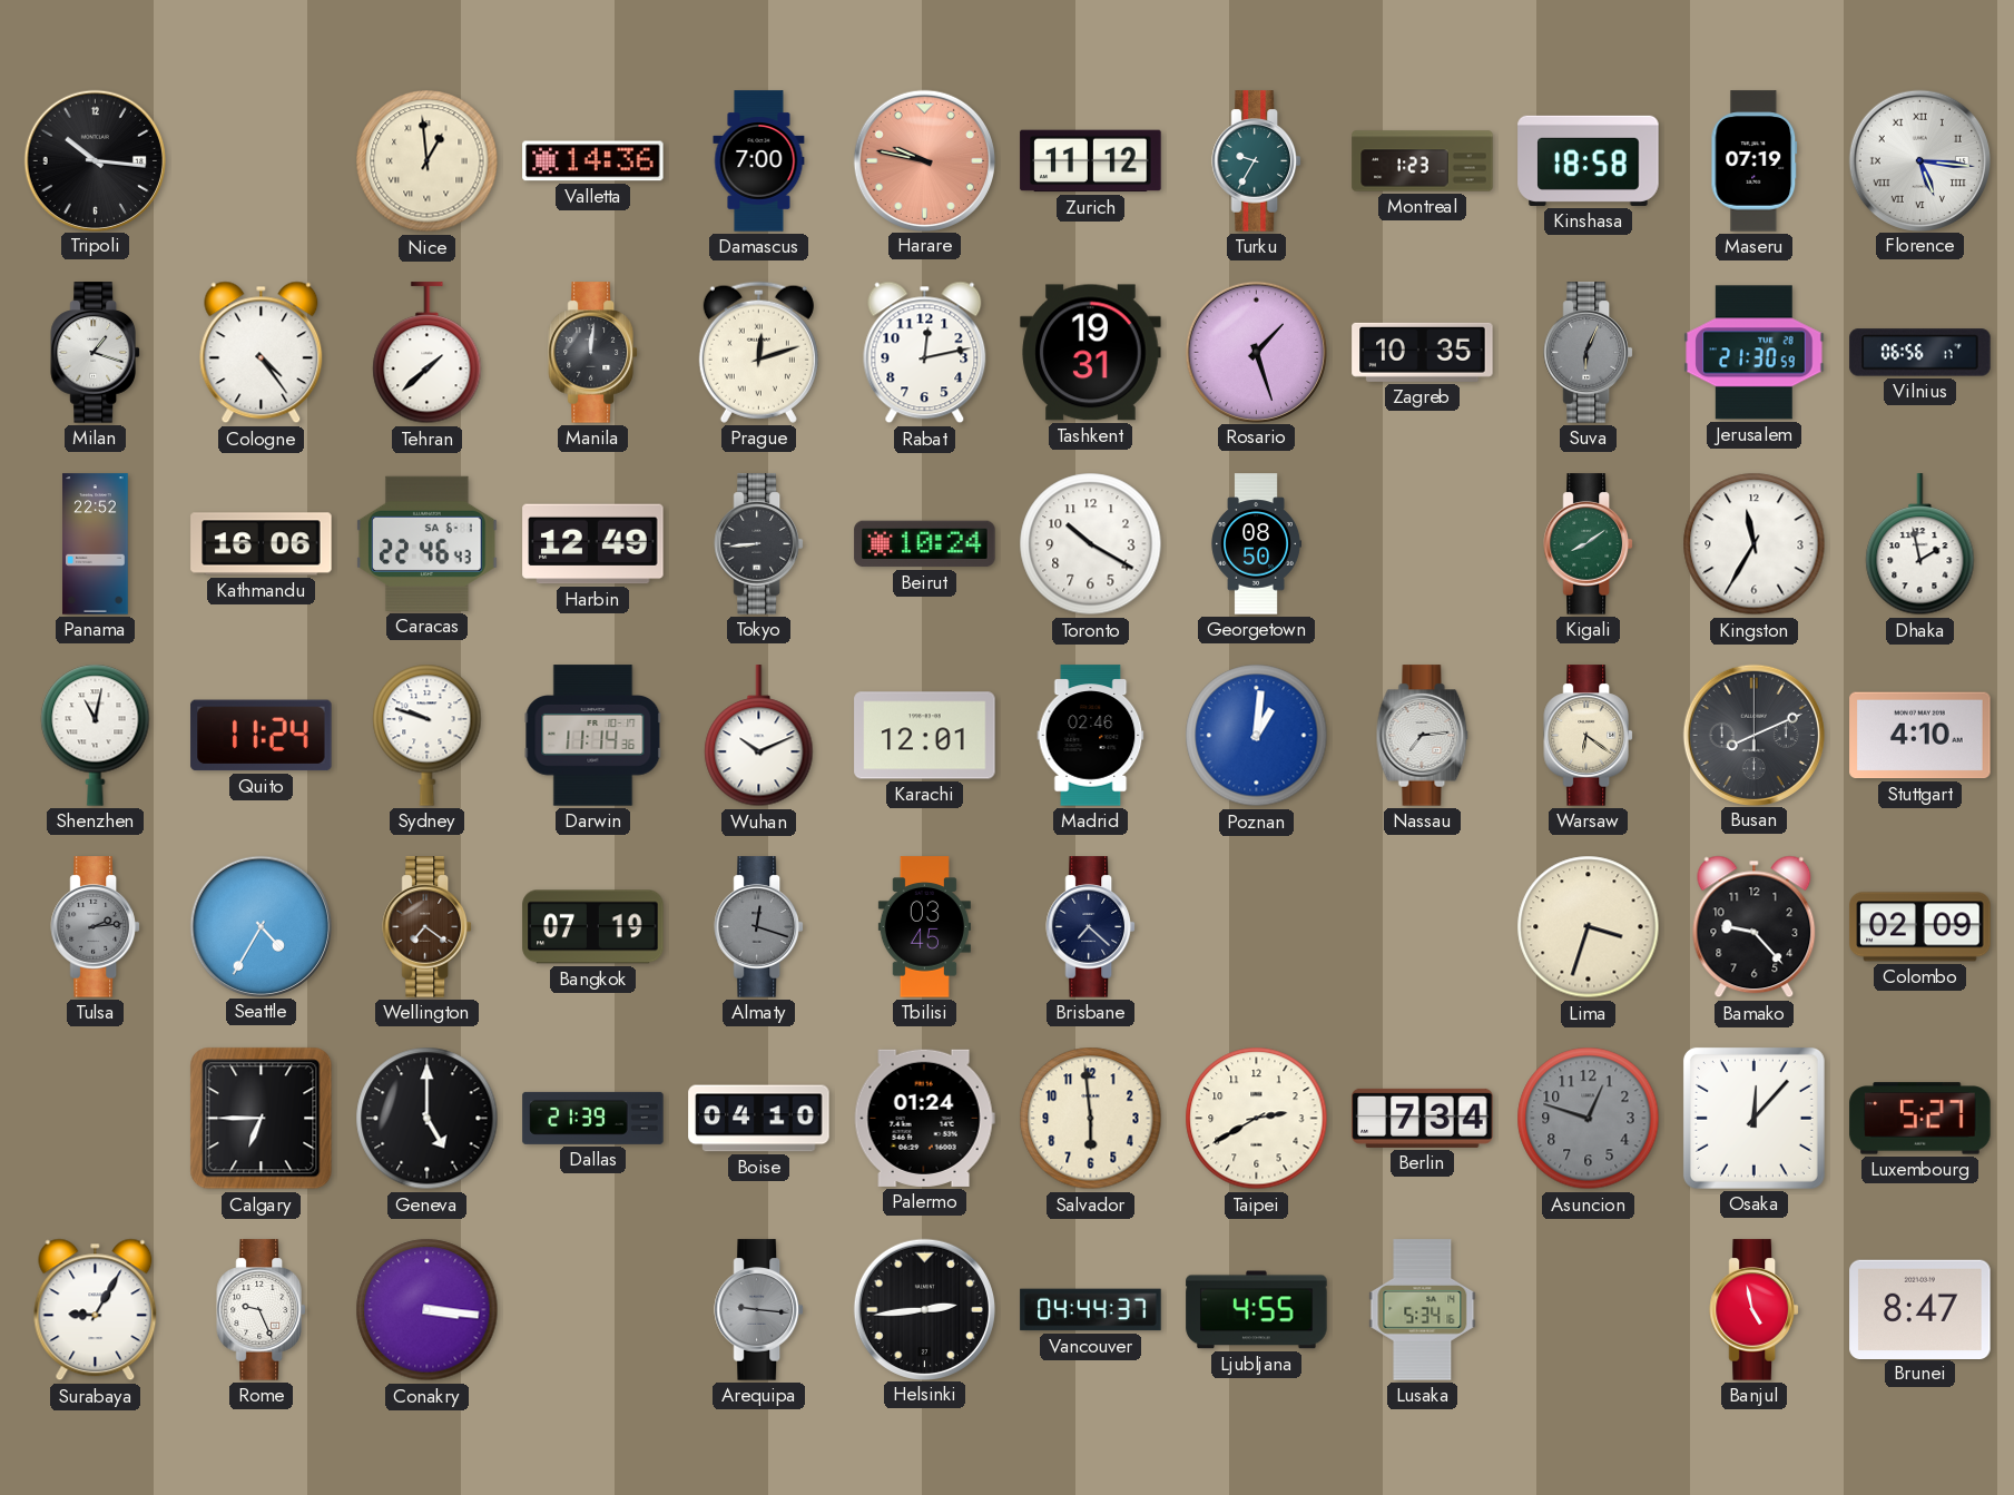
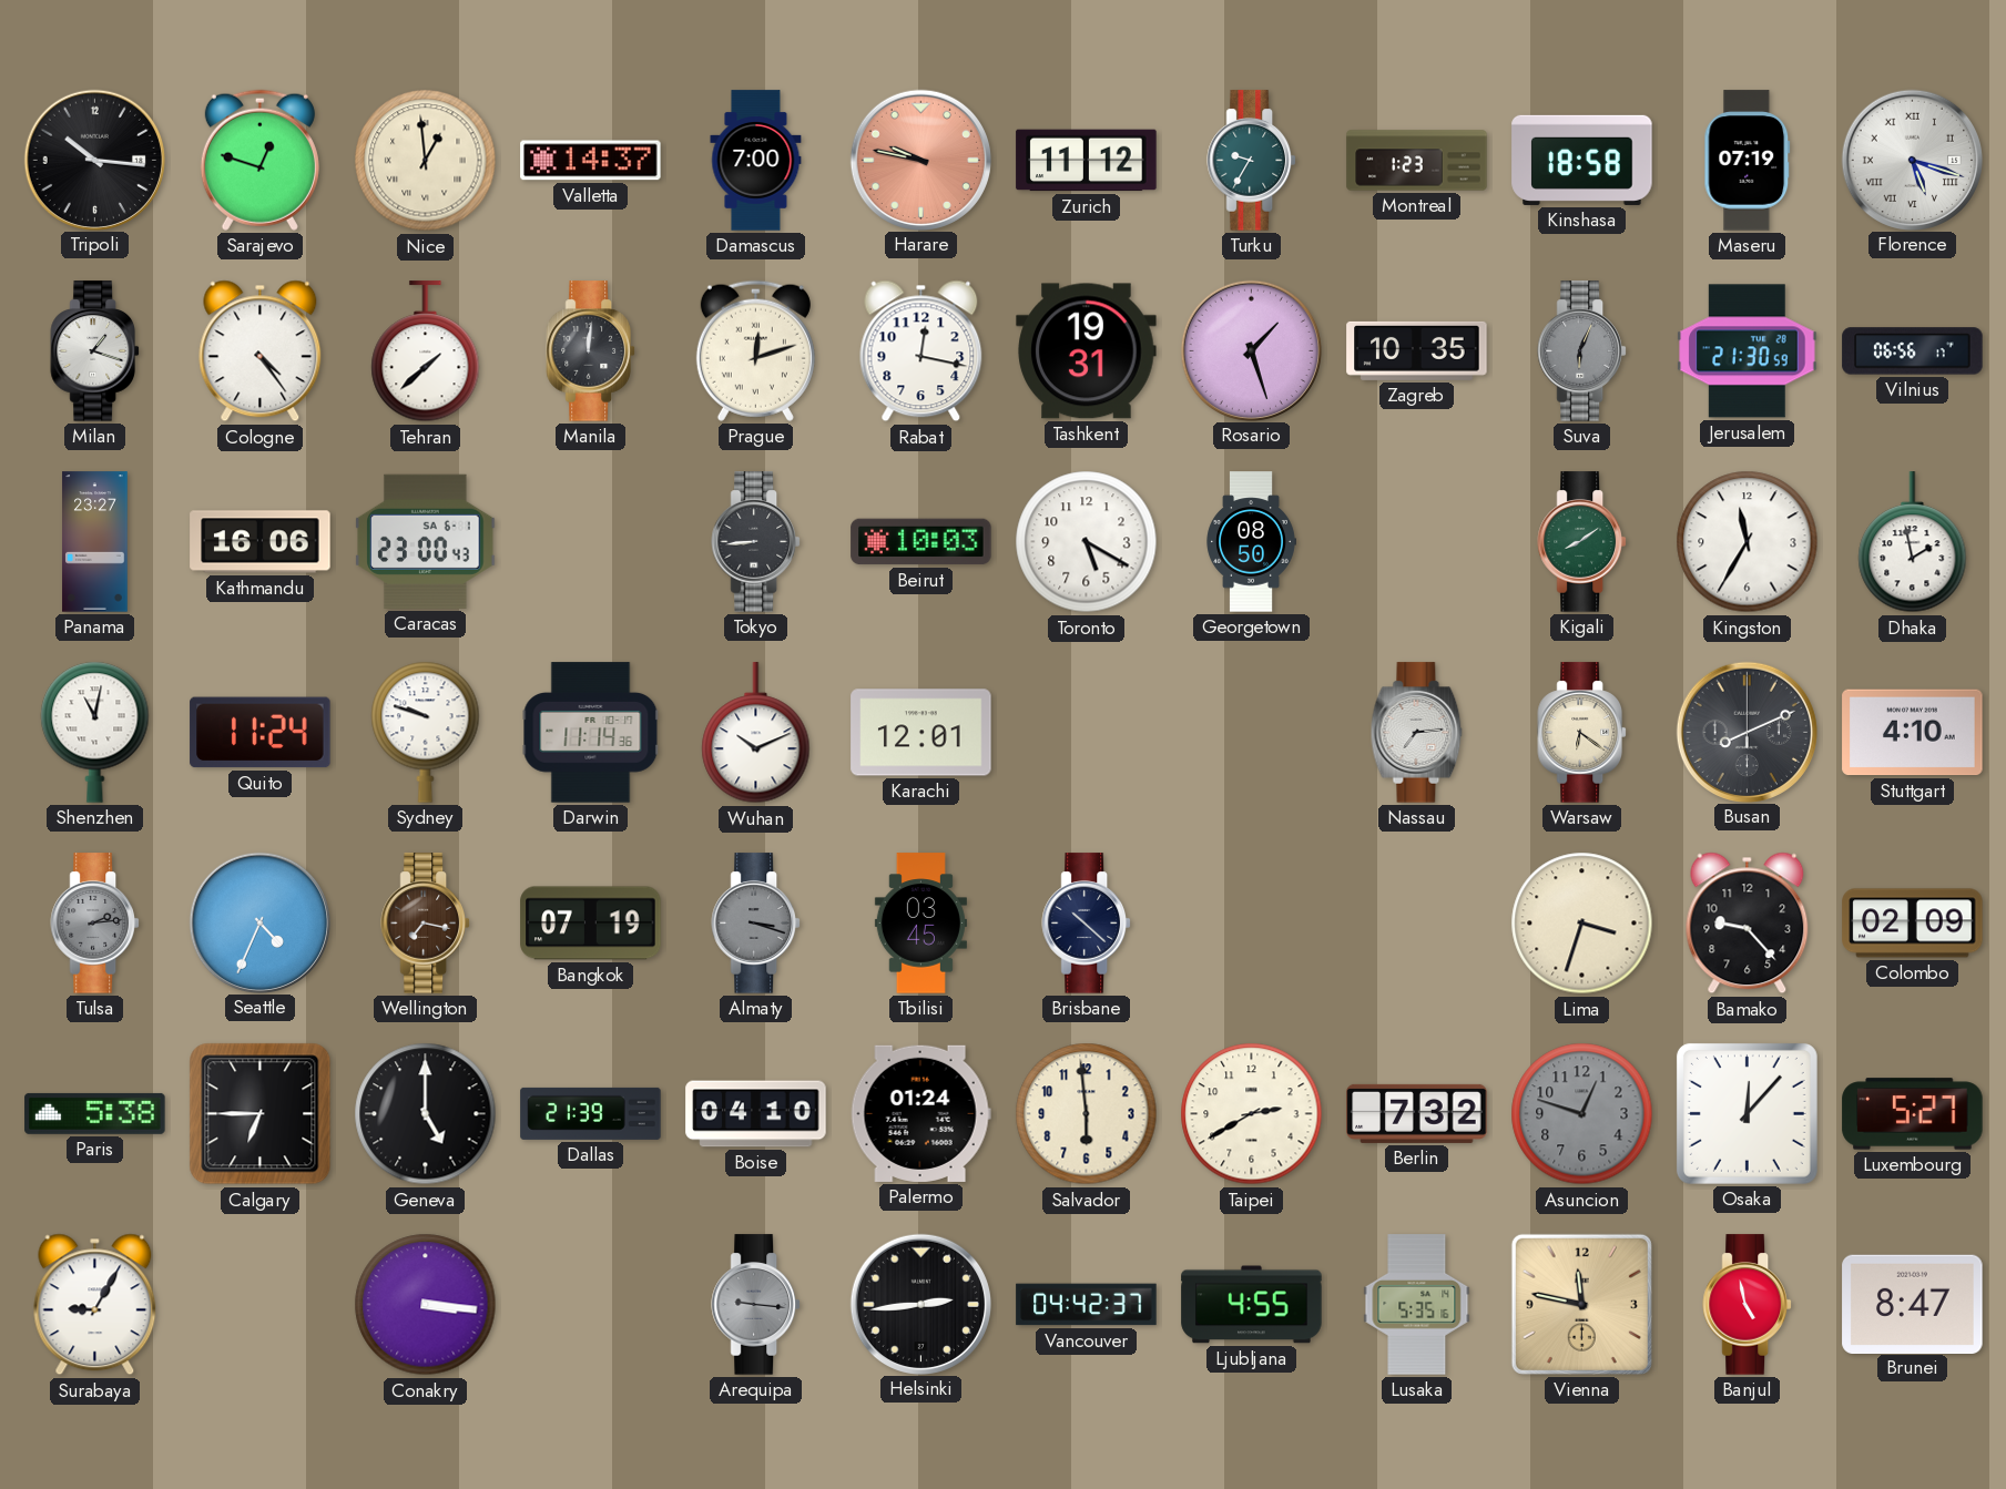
Sarajevo: none -> 12:48
Valletta: 14:36 -> 14:37
Florence: 5:16 -> 5:18
Rabat: 12:13 -> 12:17
Panama: 22:52 -> 23:27
Caracas: 22:46 -> 23:00
Harbin: 12:49 -> none
Beirut: 10:24 -> 10:03
Toronto: 10:20 -> 5:20
Madrid: 02:46 -> none
Poznan: 1:01 -> none
Seattle: 4:35 -> 4:34
Wellington: 7:21 -> 7:17
Almaty: 12:18 -> 3:18
Brisbane: 7:22 -> 10:22
Paris: none -> 5:38
Berlin: 7:34 -> 7:32
Rome: 9:26 -> none
Vancouver: 04:44 -> 04:42
Lusaka: 5:34 -> 5:35
Vienna: none -> 11:47
